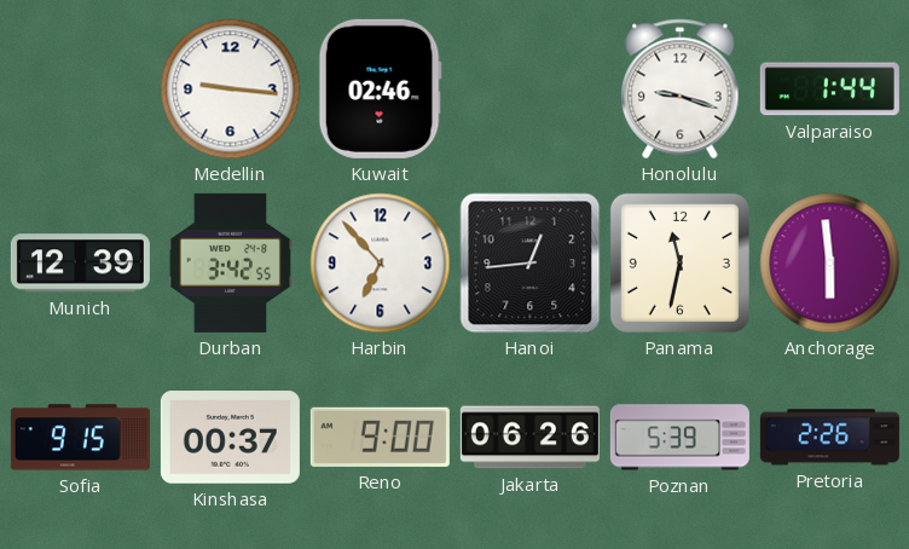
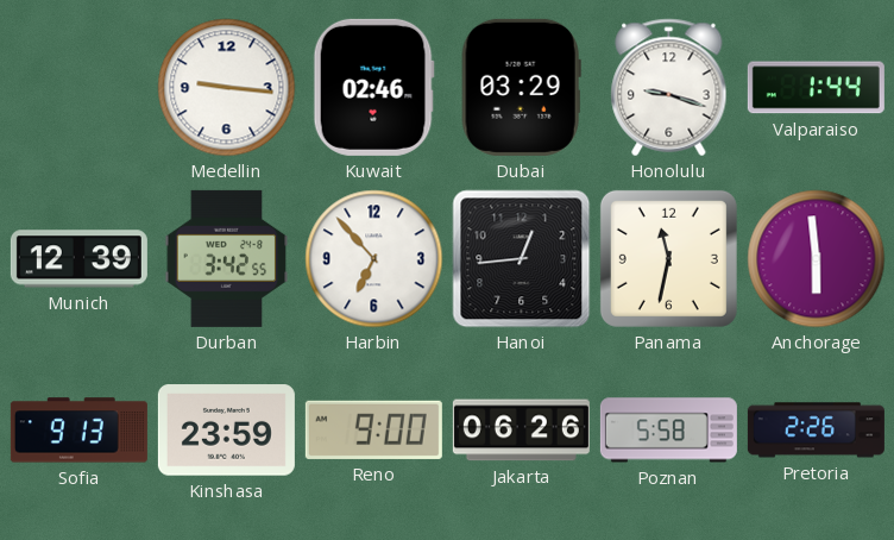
Dubai: none -> 03:29
Sofia: 9:15 -> 9:13
Kinshasa: 00:37 -> 23:59
Poznan: 5:39 -> 5:58
